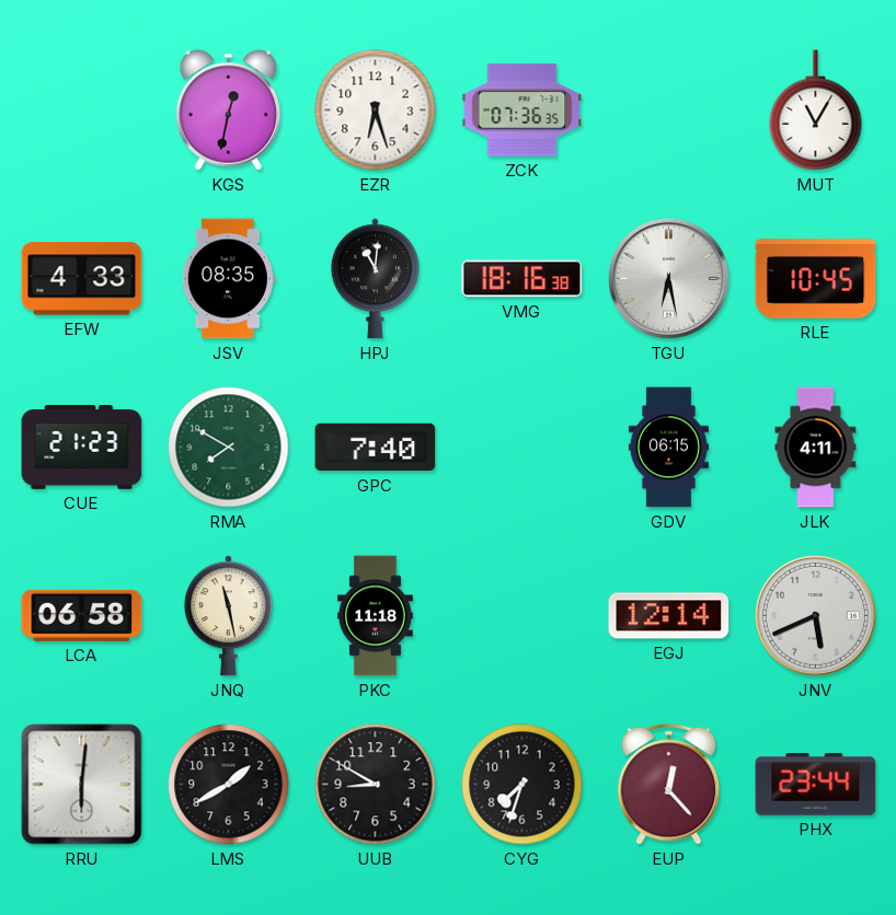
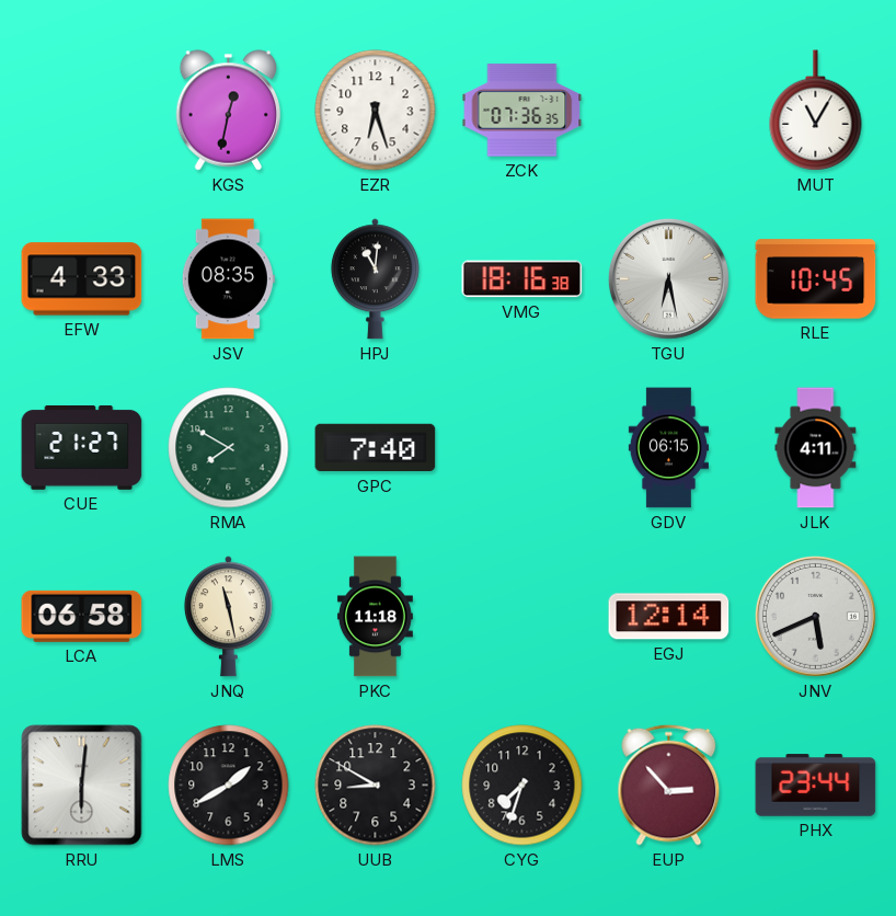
CUE: 21:23 -> 21:27
EUP: 12:23 -> 2:53
